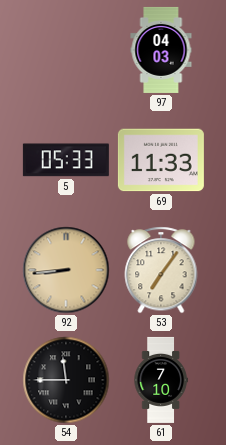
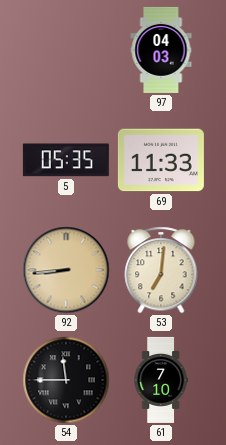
5: 05:33 -> 05:35
53: 7:06 -> 7:01
